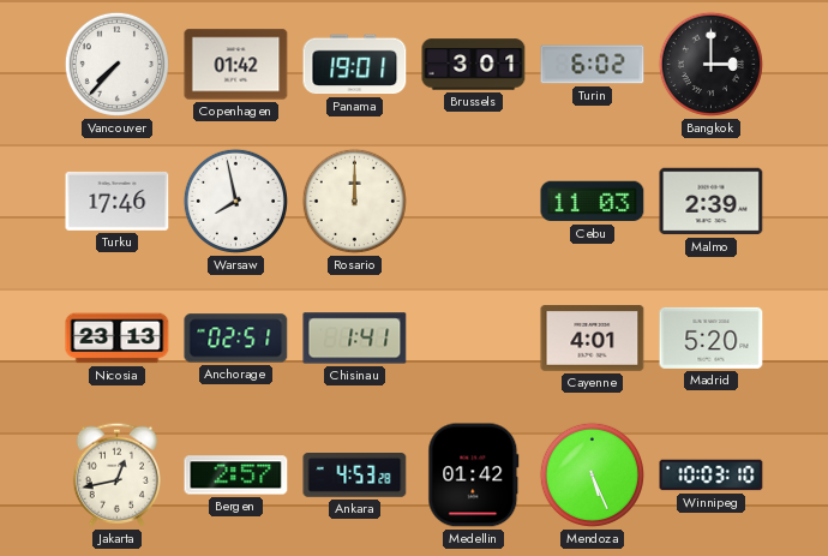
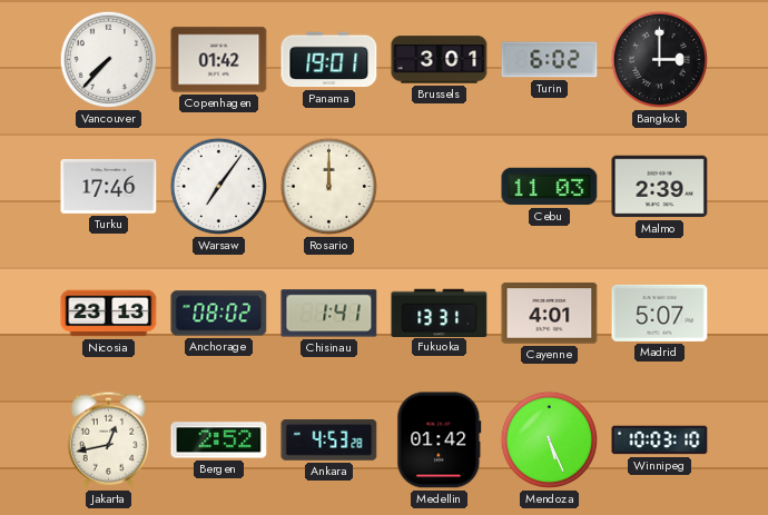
Warsaw: 7:58 -> 7:06
Anchorage: 02:51 -> 08:02
Fukuoka: none -> 13:31
Madrid: 5:20 -> 5:07
Bergen: 2:57 -> 2:52
